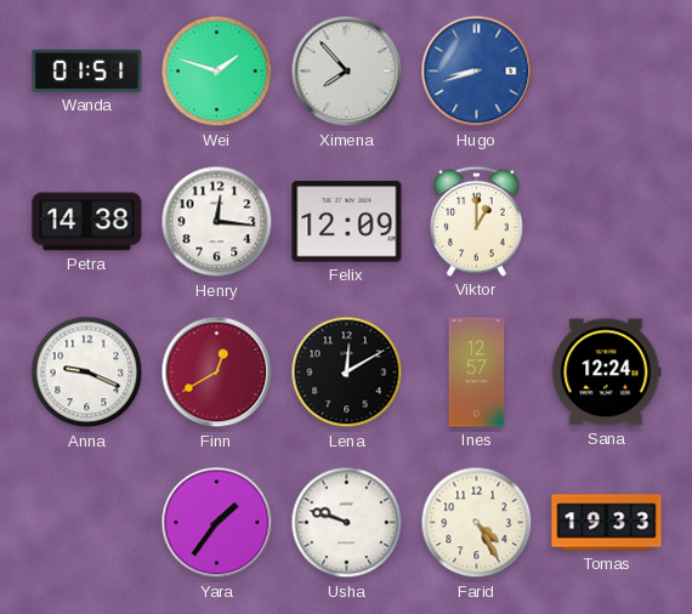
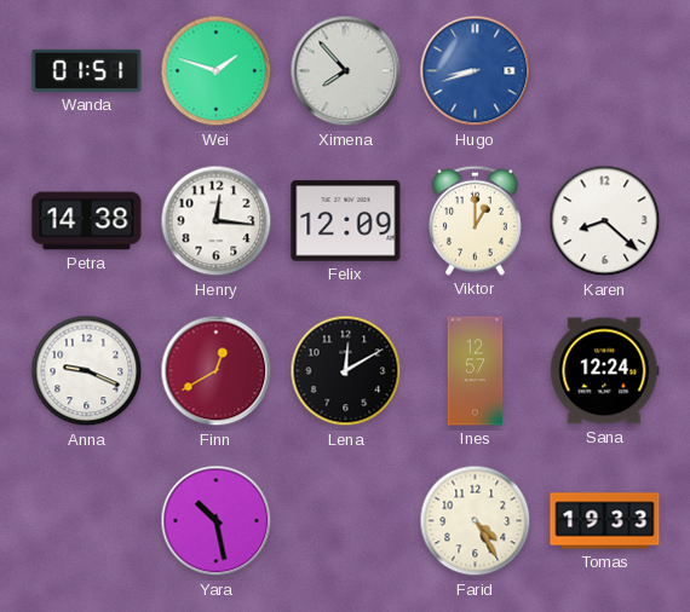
Karen: none -> 8:22
Yara: 1:36 -> 10:28
Usha: 9:48 -> none
